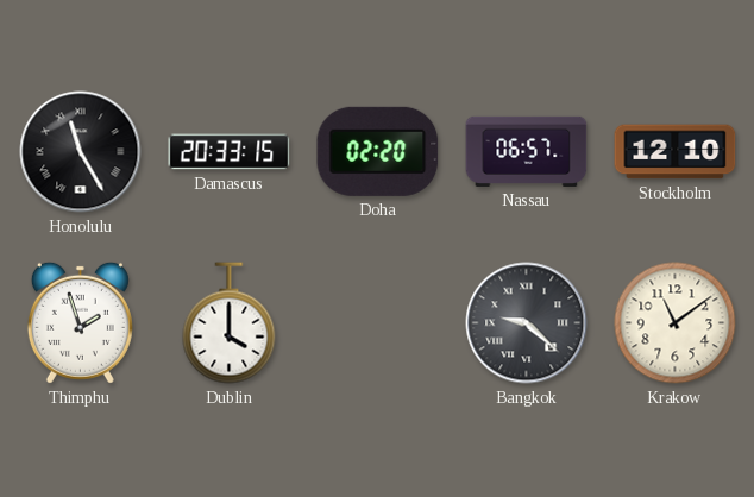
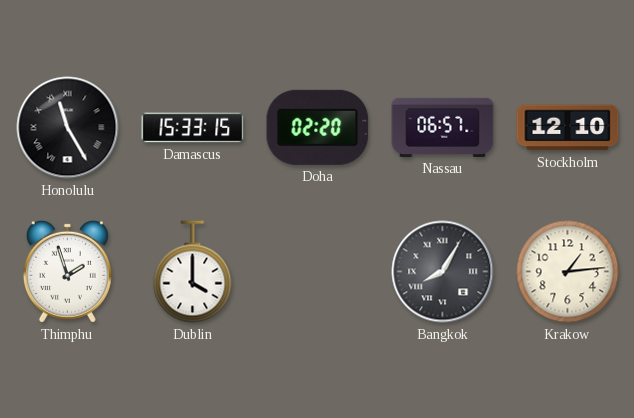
Damascus: 20:33 -> 15:33
Bangkok: 9:22 -> 8:05
Krakow: 11:09 -> 1:14
